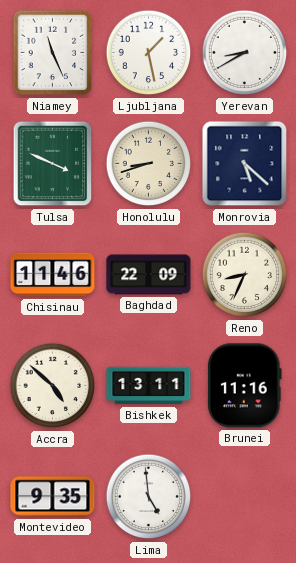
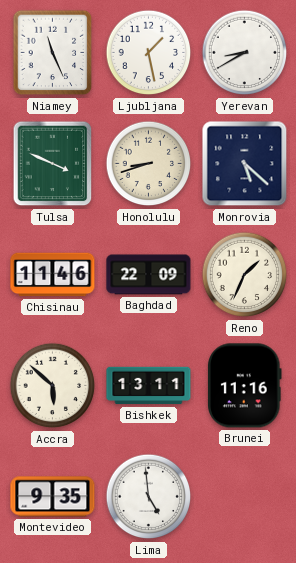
Reno: 8:34 -> 1:34
Accra: 4:52 -> 5:52
